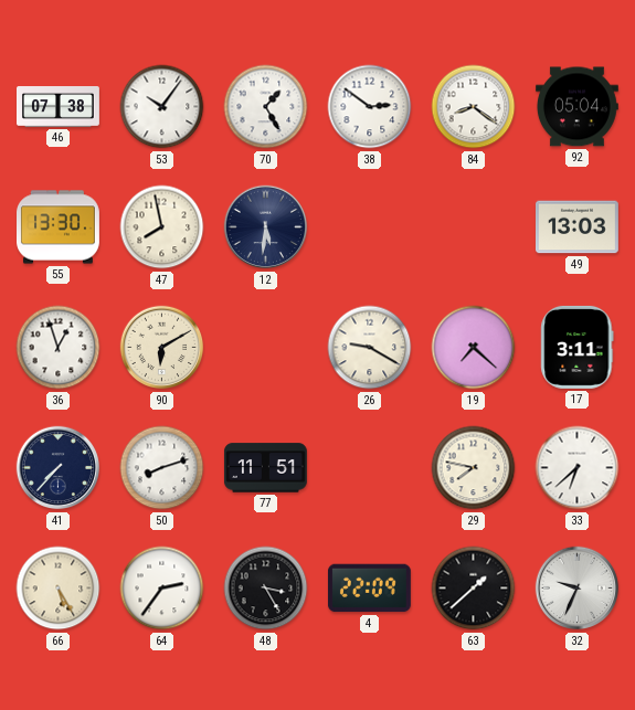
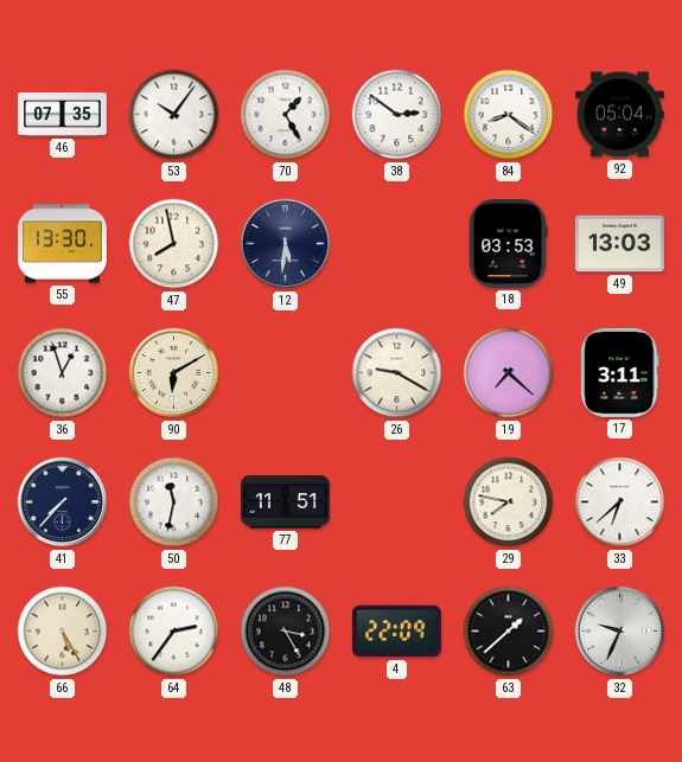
46: 07:38 -> 07:35
18: none -> 03:53
50: 8:12 -> 11:32
